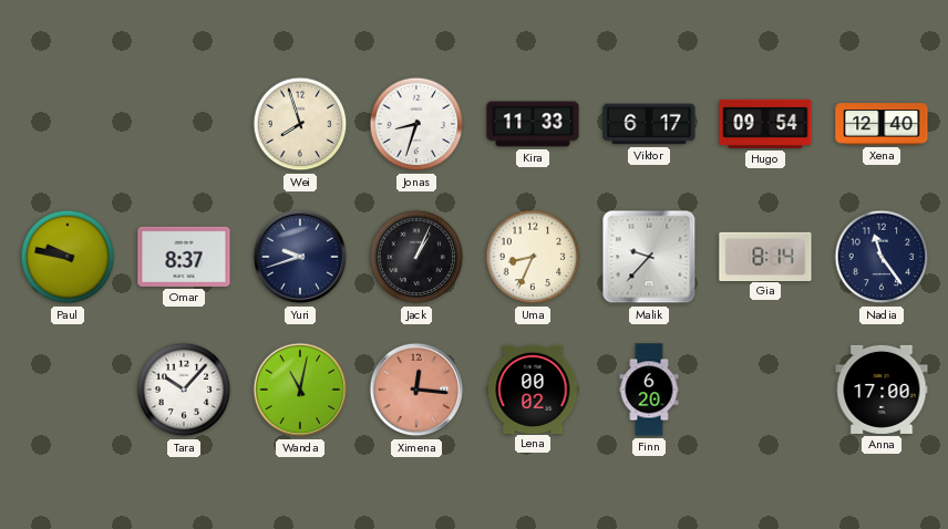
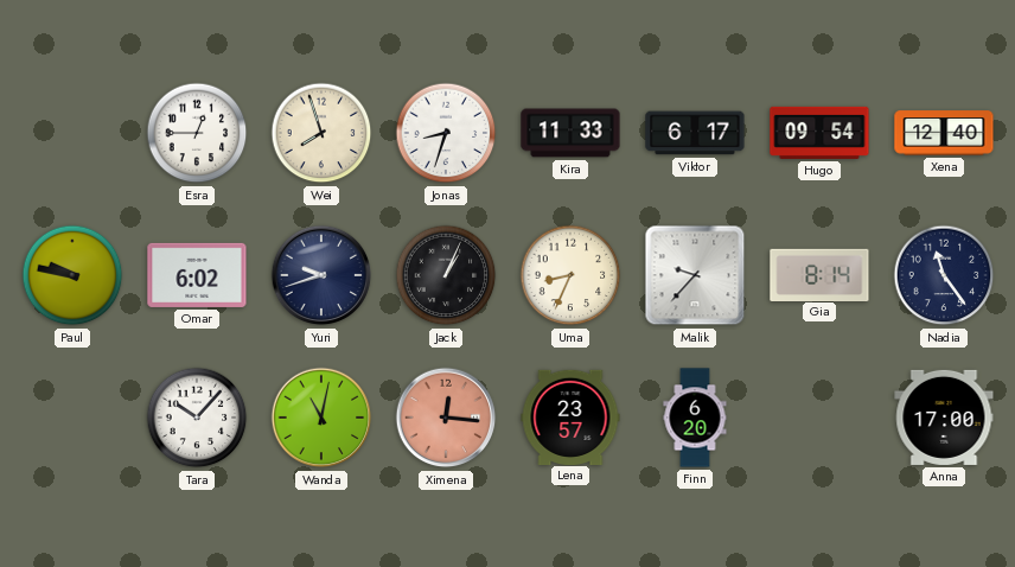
Esra: none -> 12:45
Omar: 8:37 -> 6:02
Lena: 00:02 -> 23:57
